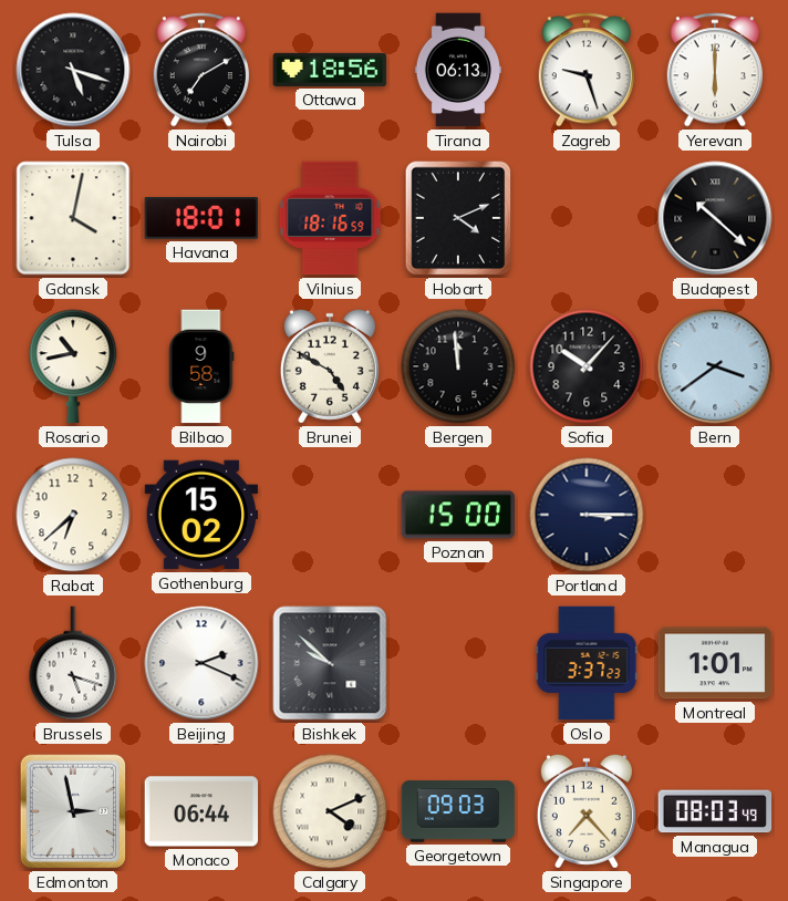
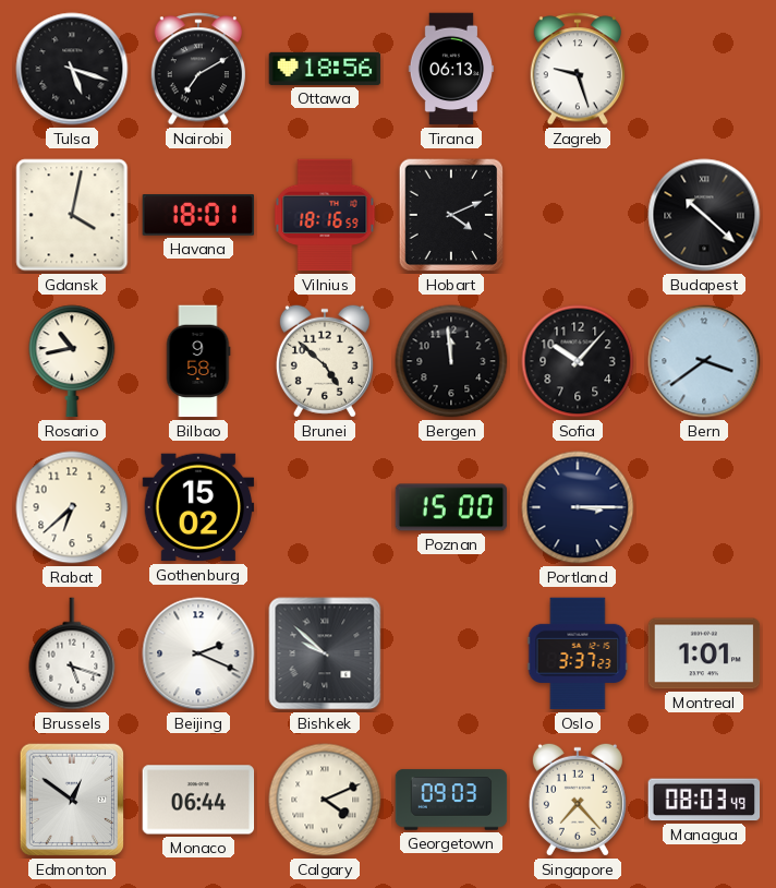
Yerevan: 6:00 -> none
Brunei: 4:50 -> 4:52
Edmonton: 2:58 -> 12:51
